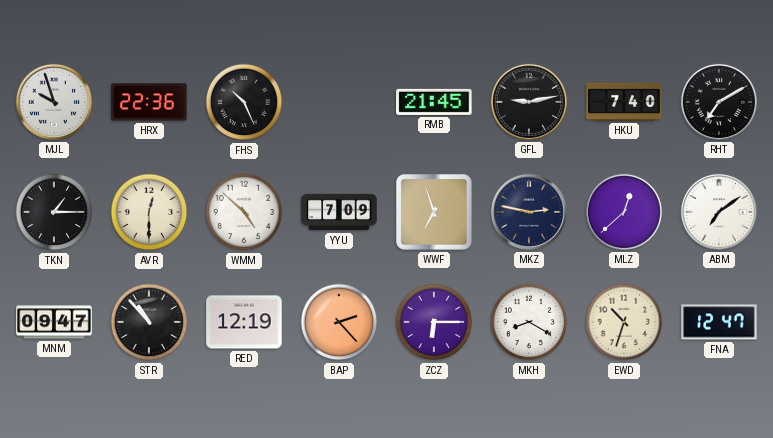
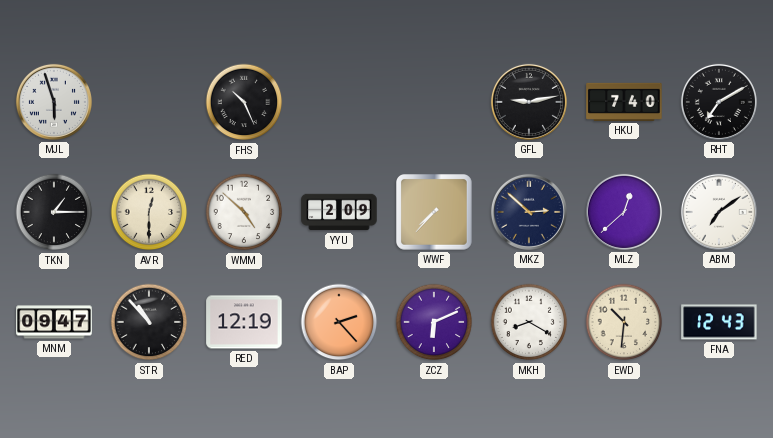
MJL: 9:57 -> 5:57
HRX: 22:36 -> none
RMB: 21:45 -> none
YYU: 7:09 -> 2:09
WWF: 6:57 -> 7:37
MKZ: 2:47 -> 2:52
ZCZ: 6:15 -> 6:11
EWD: 10:33 -> 10:31
FNA: 12:47 -> 12:43
